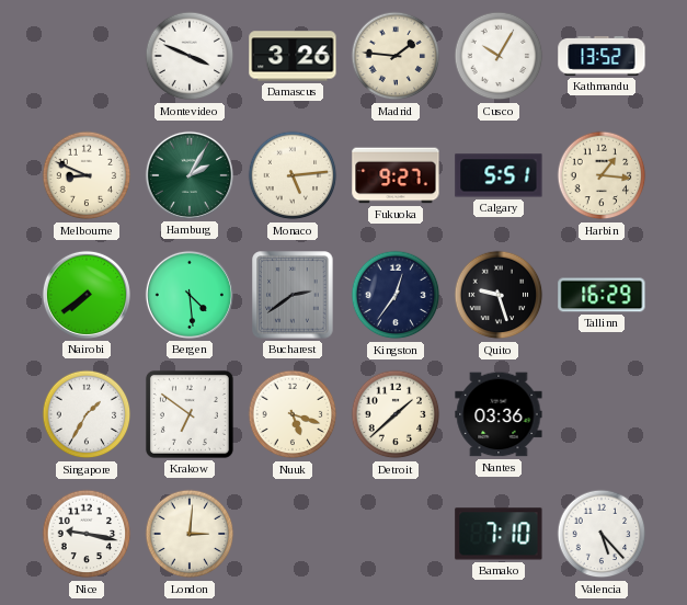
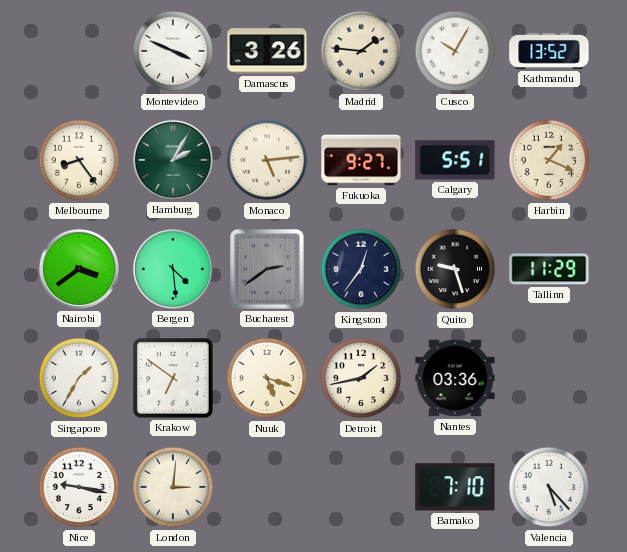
Melbourne: 8:49 -> 8:24
Harbin: 1:16 -> 1:19
Nairobi: 7:39 -> 3:39
Tallinn: 16:29 -> 11:29
Detroit: 1:38 -> 1:43
